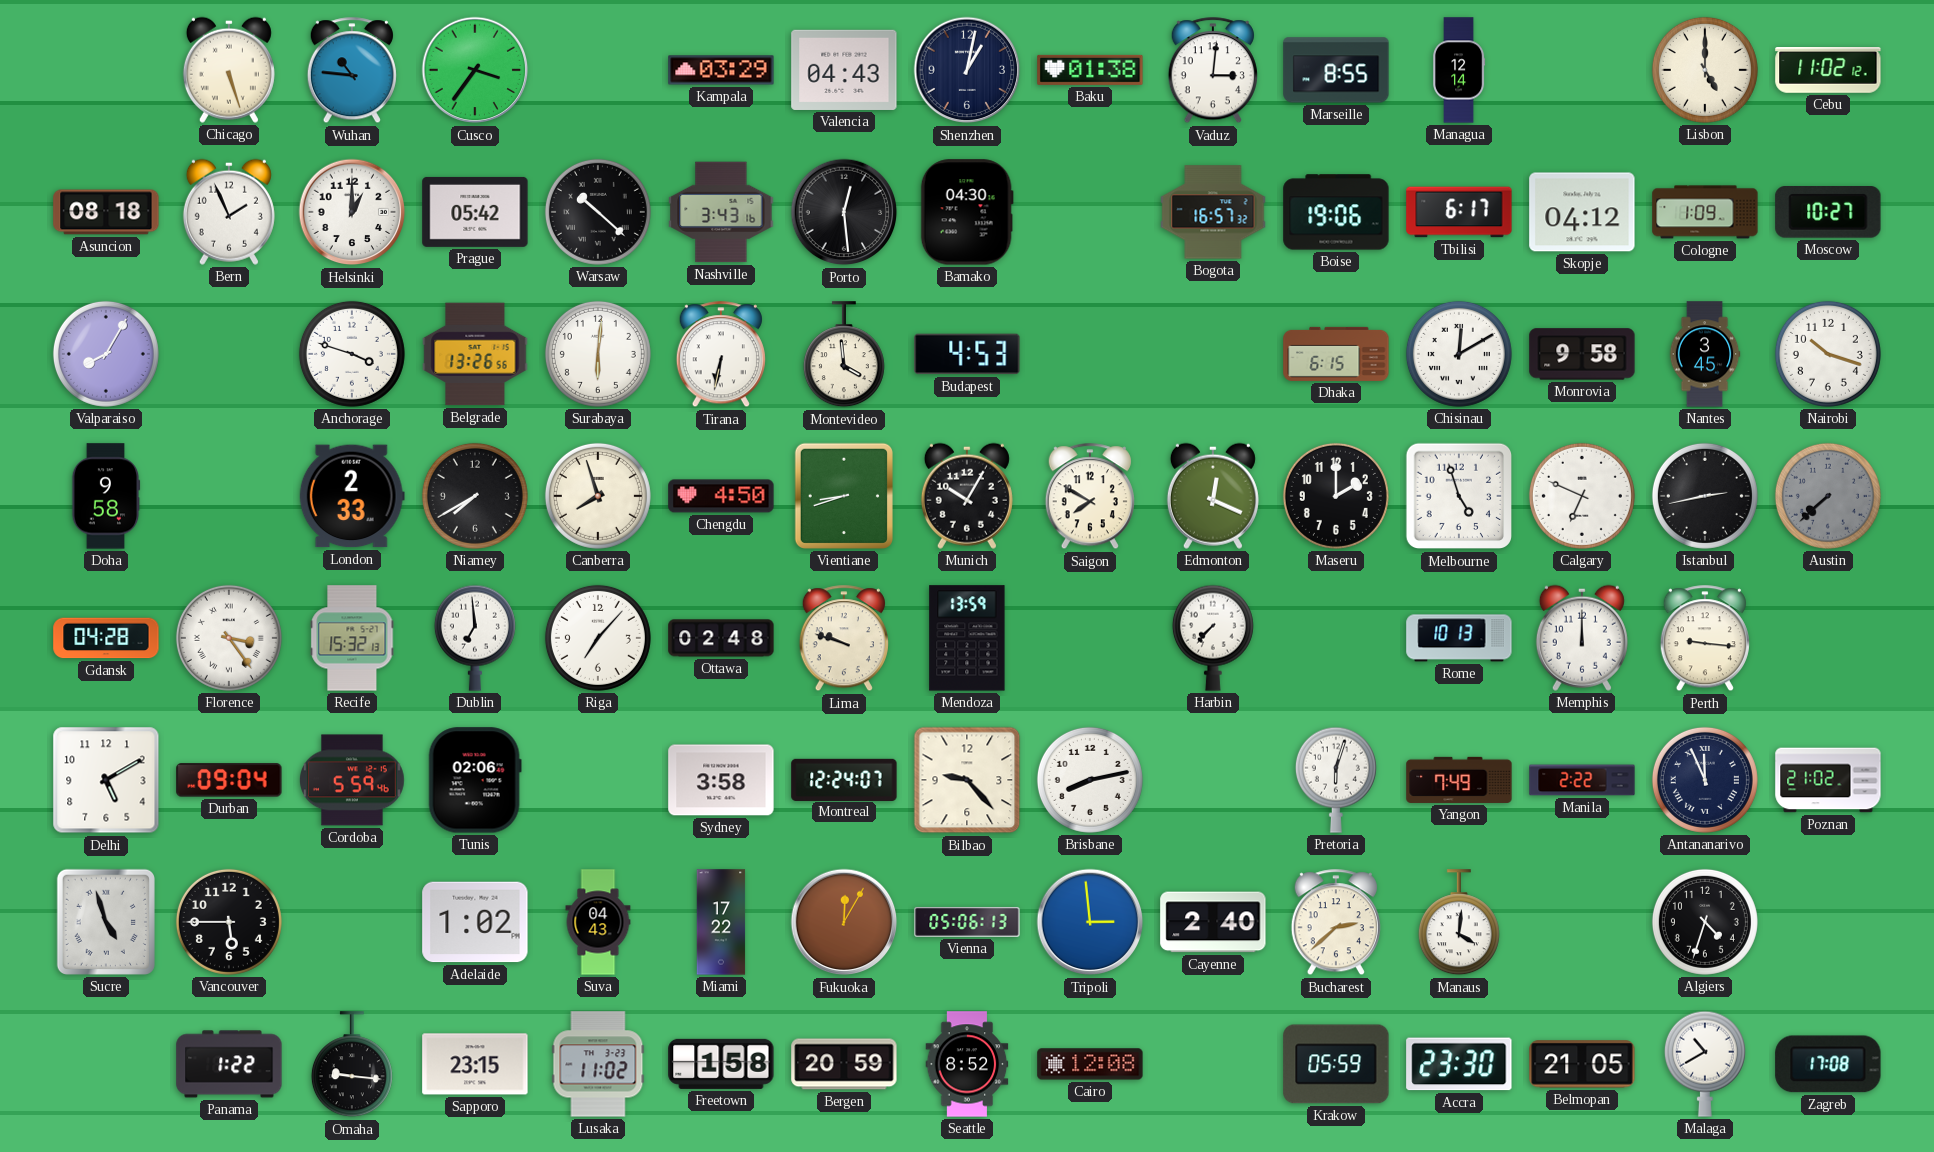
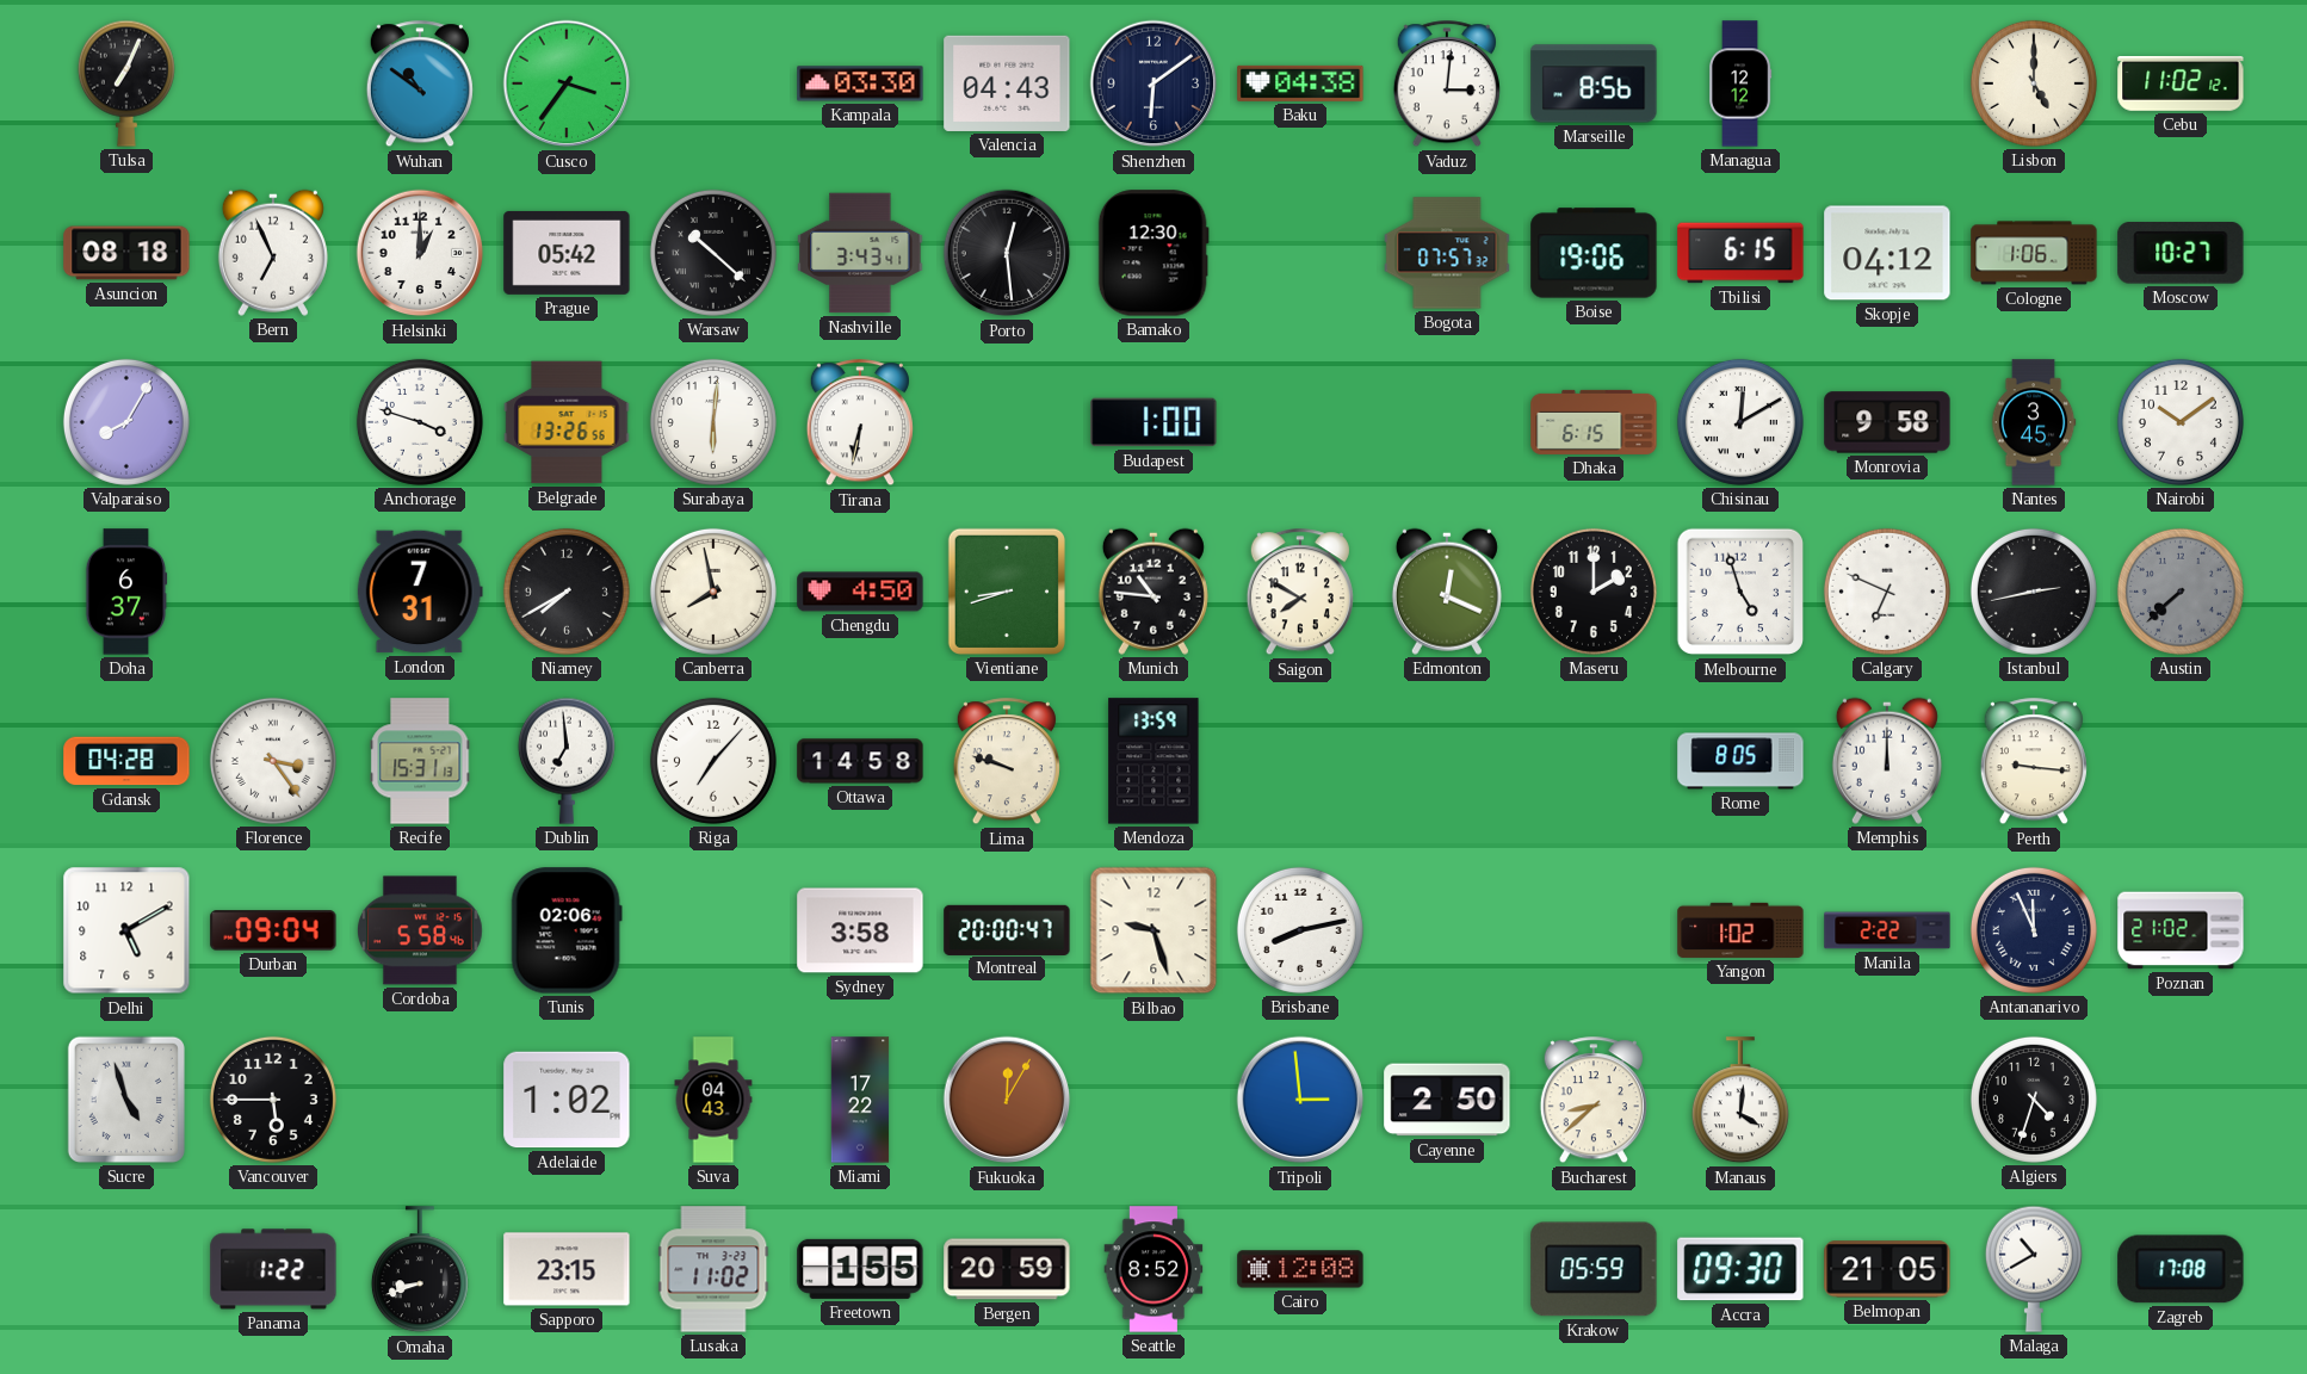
Tulsa: none -> 7:04
Chicago: 5:27 -> none
Wuhan: 10:46 -> 10:51
Kampala: 03:29 -> 03:30
Shenzhen: 1:02 -> 6:09
Baku: 01:38 -> 04:38
Marseille: 8:55 -> 8:56
Managua: 12:14 -> 12:12
Bern: 1:56 -> 6:56
Nashville: 3:43:16 -> 3:43:41
Bamako: 04:30 -> 12:30
Bogota: 16:57 -> 07:57
Tbilisi: 6:17 -> 6:15
Cologne: 1:09 -> 1:06
Montevideo: 3:59 -> none
Budapest: 4:53 -> 1:00
Nairobi: 10:18 -> 10:09
Doha: 9:58 -> 6:37
London: 2:33 -> 7:31
Canberra: 7:57 -> 7:58
Munich: 10:05 -> 10:46
Recife: 15:32 -> 15:31
Ottawa: 02:48 -> 14:58
Harbin: 7:37 -> none
Rome: 10:13 -> 8:05
Cordoba: 5:59 -> 5:58
Montreal: 12:24 -> 20:00
Bilbao: 9:23 -> 9:27
Pretoria: 6:03 -> none
Yangon: 7:49 -> 1:02
Vienna: 05:06 -> none
Cayenne: 2:40 -> 2:50
Bucharest: 2:38 -> 8:38
Omaha: 9:16 -> 8:42
Freetown: 1:58 -> 1:55
Accra: 23:30 -> 09:30
